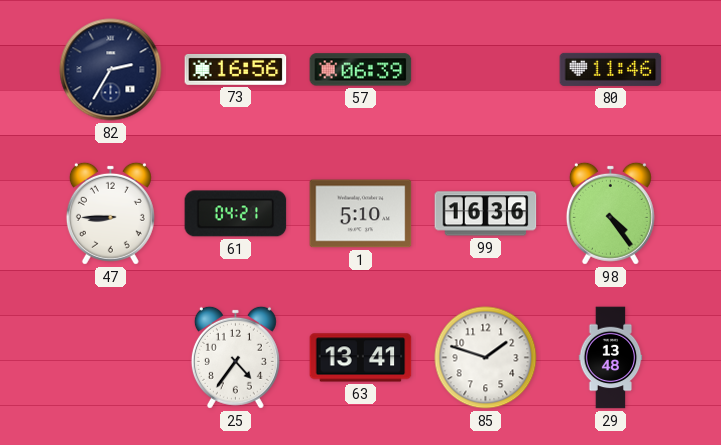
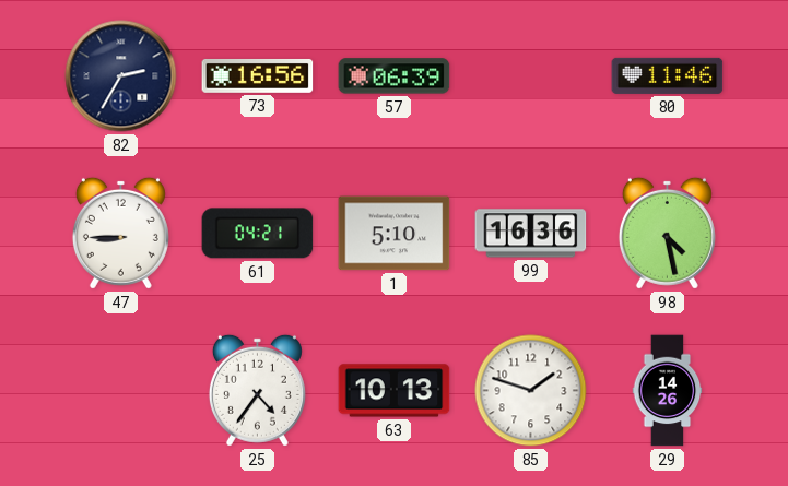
98: 4:24 -> 4:28
63: 13:41 -> 10:13
29: 13:48 -> 14:26
